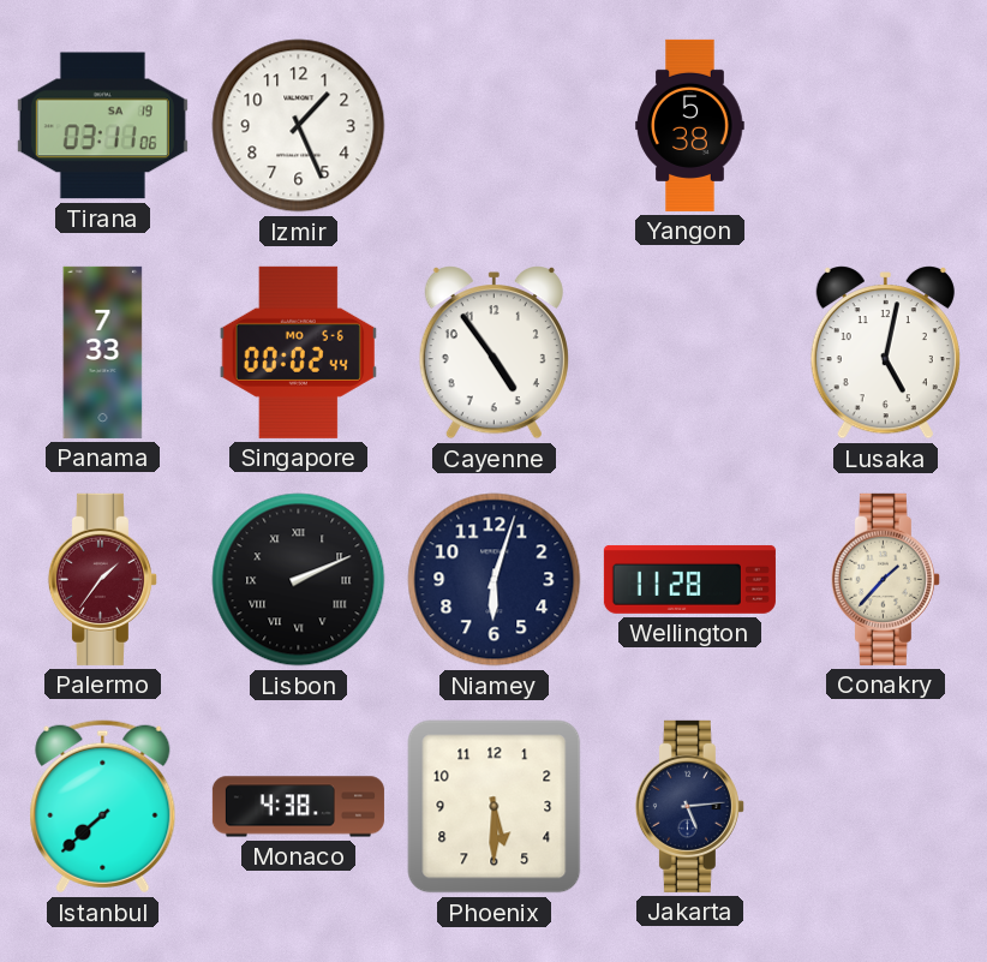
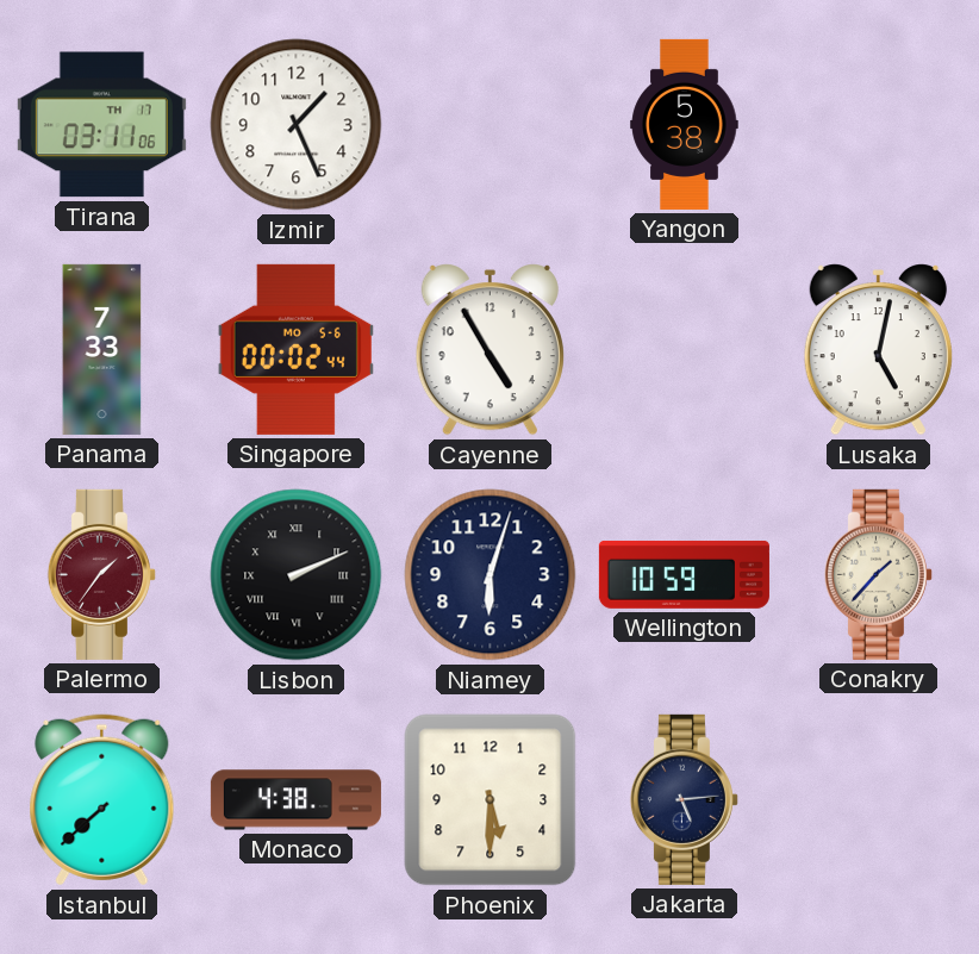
Tirana date: SA 19 -> TH 17
Cayenne: 4:54 -> 4:55
Wellington: 11:28 -> 10:59
